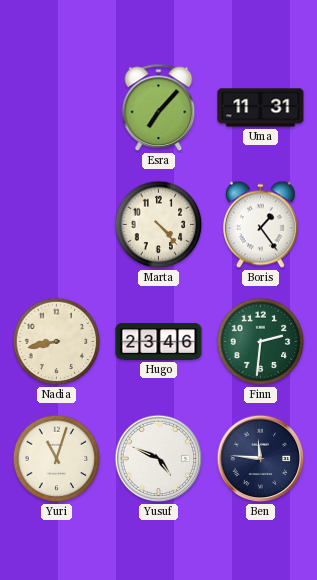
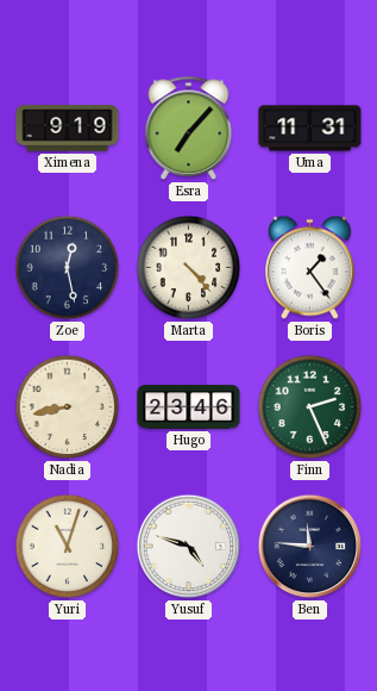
Ximena: none -> 9:19
Zoe: none -> 12:28
Finn: 2:31 -> 2:26
Yusuf: 4:49 -> 4:48
